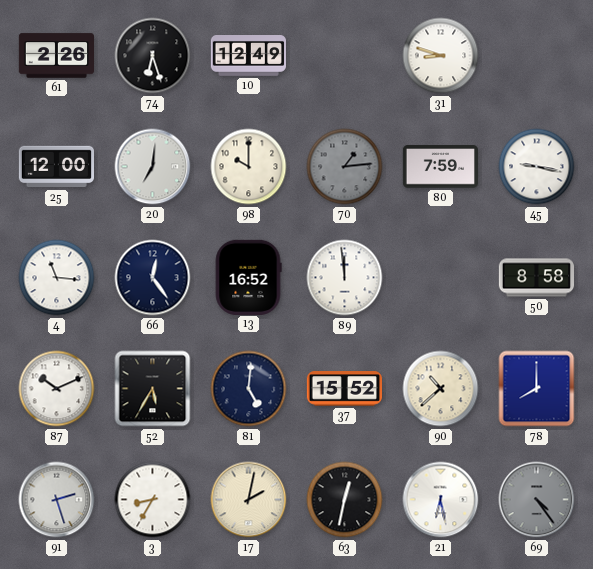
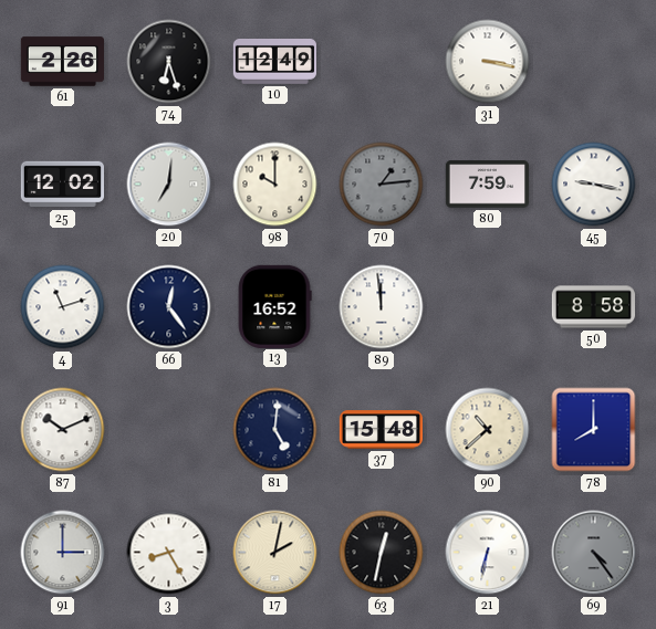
31: 8:48 -> 3:17
25: 12:00 -> 12:02
4: 11:16 -> 11:12
52: 5:35 -> none
37: 15:52 -> 15:48
91: 2:27 -> 3:00
3: 8:35 -> 8:25
21: 6:28 -> 6:32
